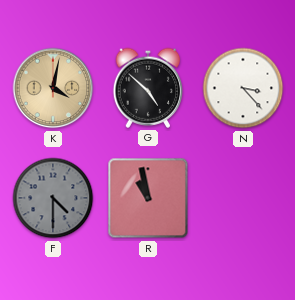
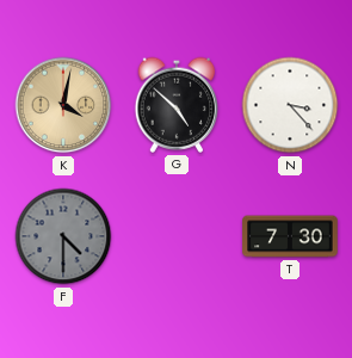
R: 10:58 -> none
T: none -> 7:30
